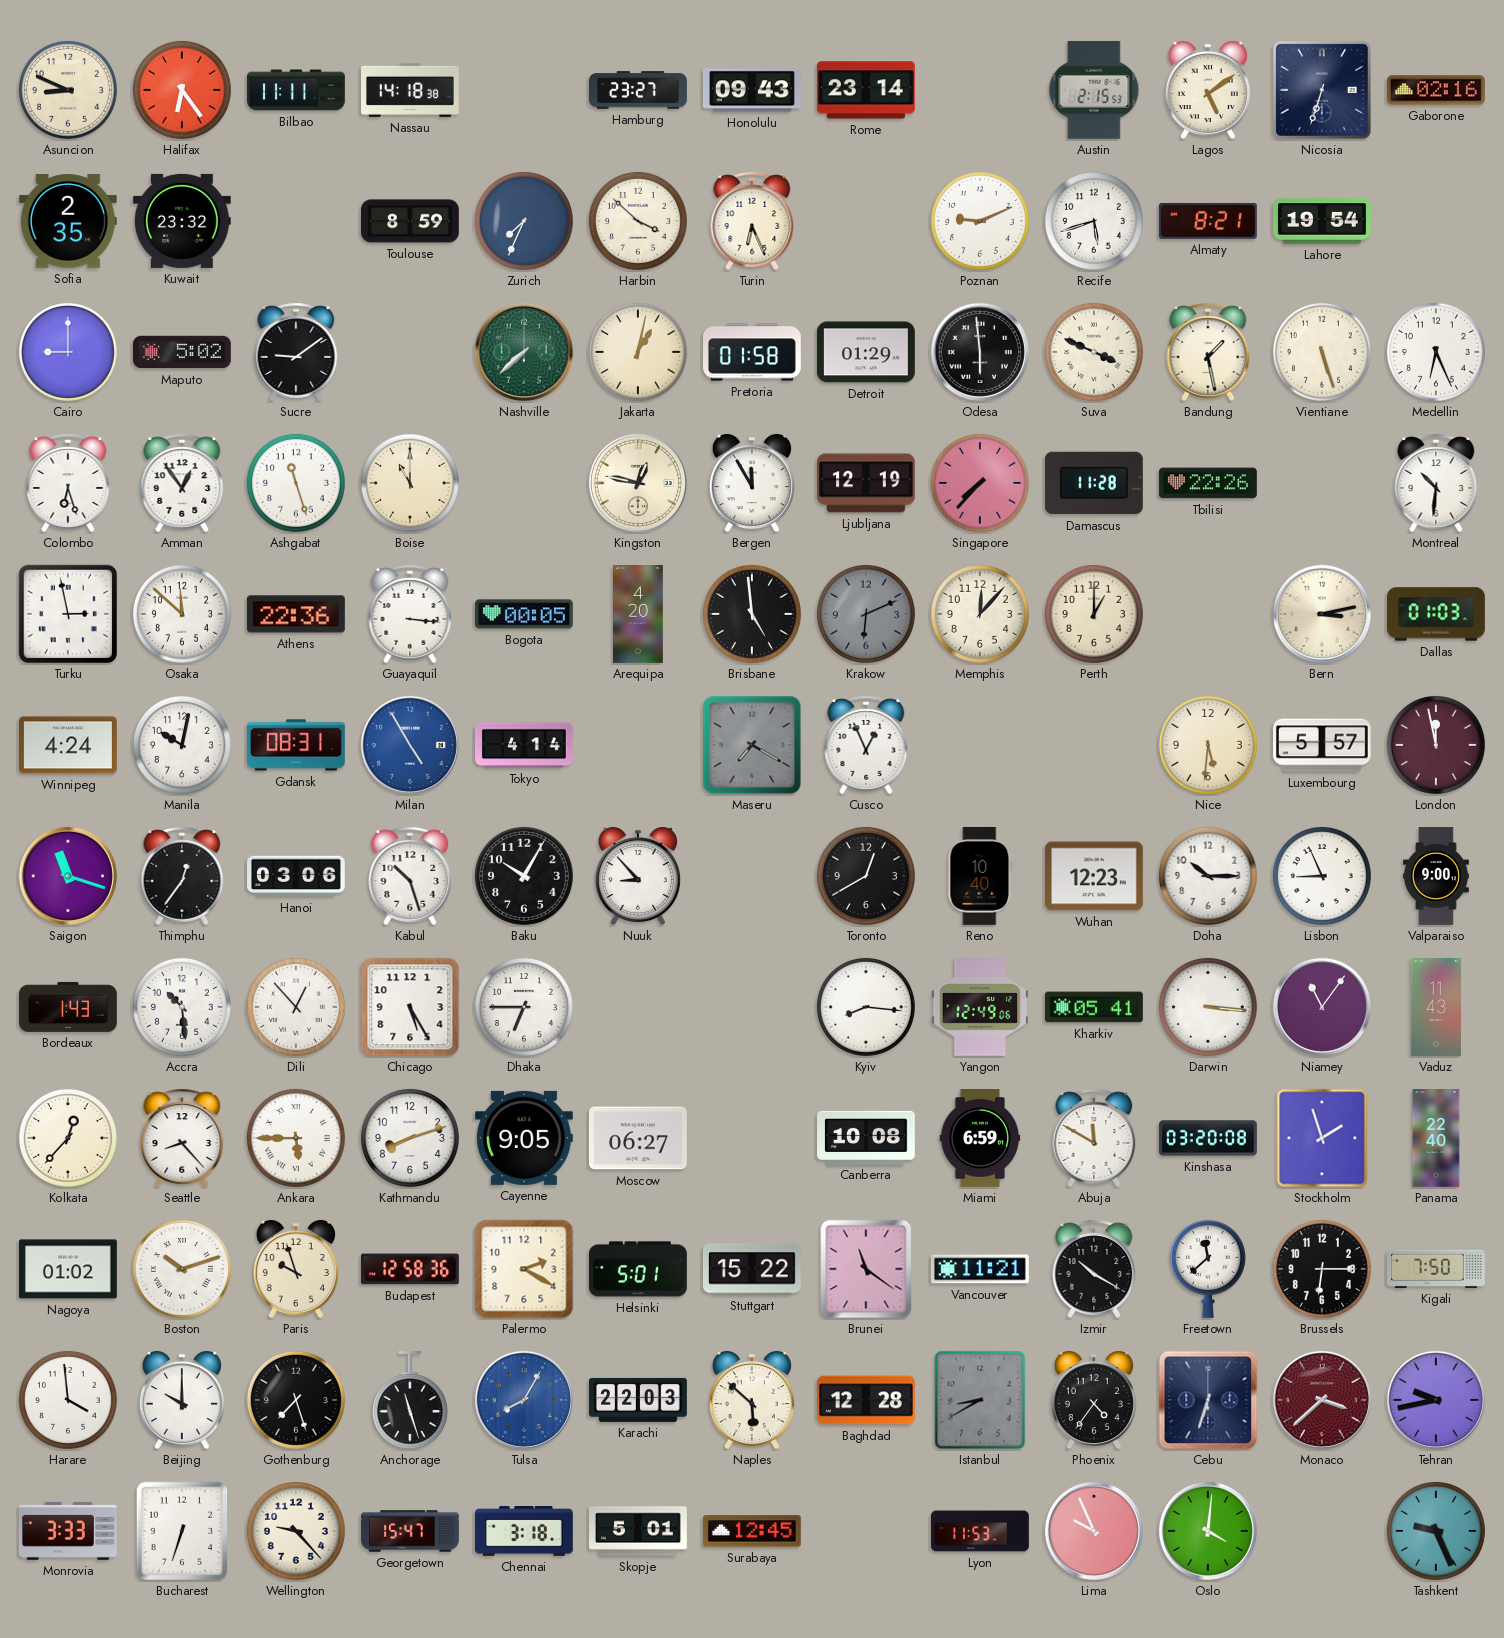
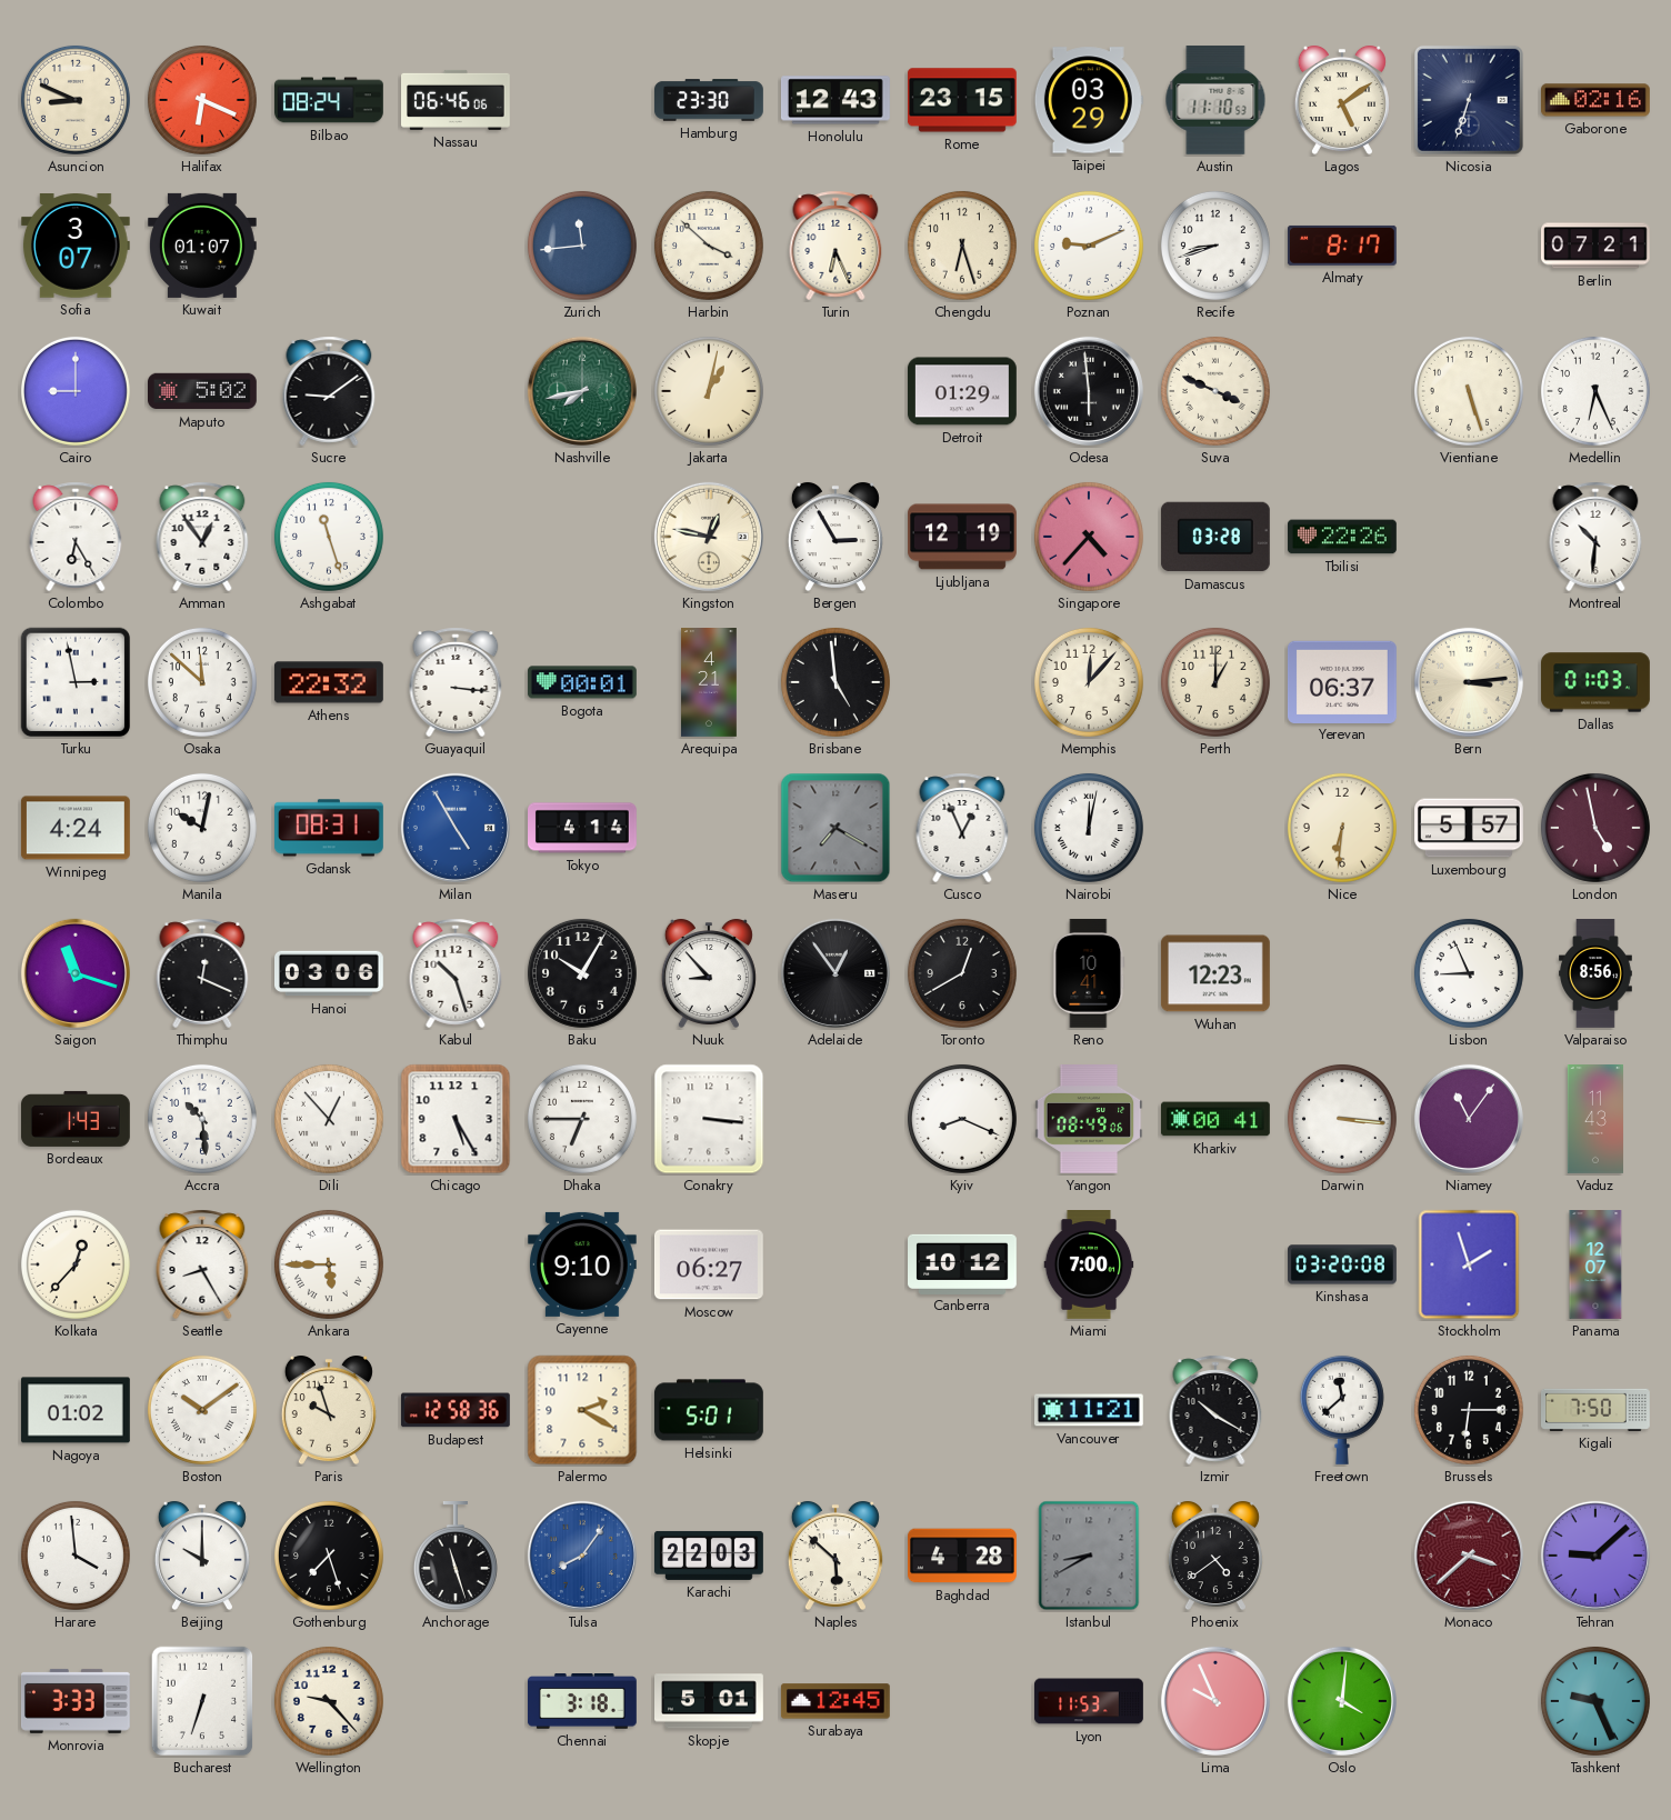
Halifax: 6:24 -> 6:19
Bilbao: 11:11 -> 08:24
Nassau: 14:18 -> 06:46
Hamburg: 23:27 -> 23:30
Honolulu: 09:43 -> 12:43
Rome: 23:14 -> 23:15
Taipei: none -> 03:29
Austin: 2:15 -> 11:10
Sofia: 2:35 -> 3:07
Kuwait: 23:32 -> 01:07
Toulouse: 8:59 -> none
Zurich: 7:34 -> 11:44
Chengdu: none -> 6:27
Recife: 5:42 -> 8:42
Almaty: 8:21 -> 8:17
Lahore: 19:54 -> none
Berlin: none -> 07:21
Nashville: 7:38 -> 7:43
Pretoria: 01:58 -> none
Bandung: 1:28 -> none
Colombo: 6:27 -> 6:25
Boise: 11:00 -> none
Bergen: 11:55 -> 2:55
Singapore: 7:37 -> 4:37
Damascus: 11:28 -> 03:28
Athens: 22:36 -> 22:32
Bogota: 00:05 -> 00:01
Arequipa: 4:20 -> 4:21
Krakow: 6:11 -> none
Yerevan: none -> 06:37
Bern: 3:13 -> 3:14
Nairobi: none -> 12:02
Nice: 5:31 -> 6:31
London: 11:58 -> 4:58
Thimphu: 12:36 -> 12:19
Adelaide: none -> 12:54
Reno: 10:40 -> 10:41
Doha: 10:15 -> none
Valparaiso: 9:00 -> 8:56
Conakry: none -> 3:16
Kyiv: 8:16 -> 8:19
Yangon: 12:49 -> 08:49
Kharkiv: 05:41 -> 00:41
Seattle: 8:23 -> 8:25
Kathmandu: 8:12 -> none
Cayenne: 9:05 -> 9:10
Canberra: 10:08 -> 10:12
Miami: 6:59 -> 7:00
Abuja: 11:50 -> none
Panama: 22:40 -> 12:07
Boston: 10:12 -> 10:09
Stuttgart: 15:22 -> none
Brunei: 11:21 -> none
Tulsa: 8:05 -> 8:06
Baghdad: 12:28 -> 4:28
Phoenix: 4:36 -> 4:39
Cebu: 6:33 -> none
Tehran: 9:43 -> 9:08
Georgetown: 15:47 -> none
